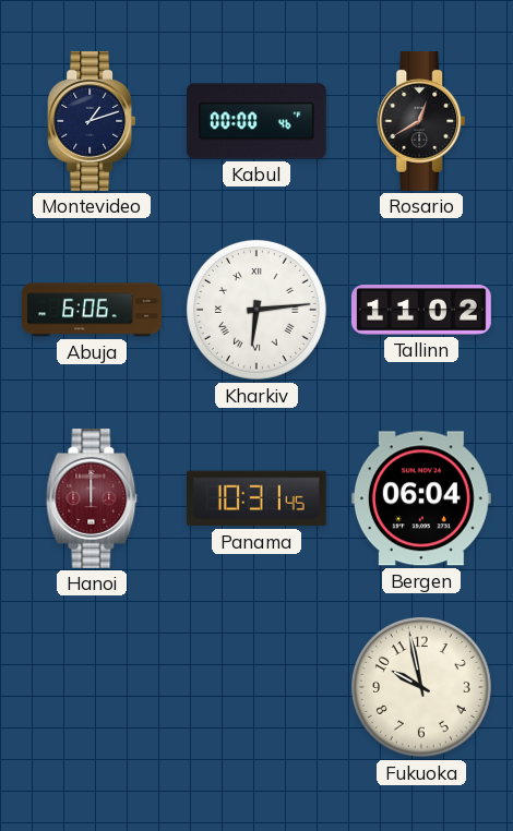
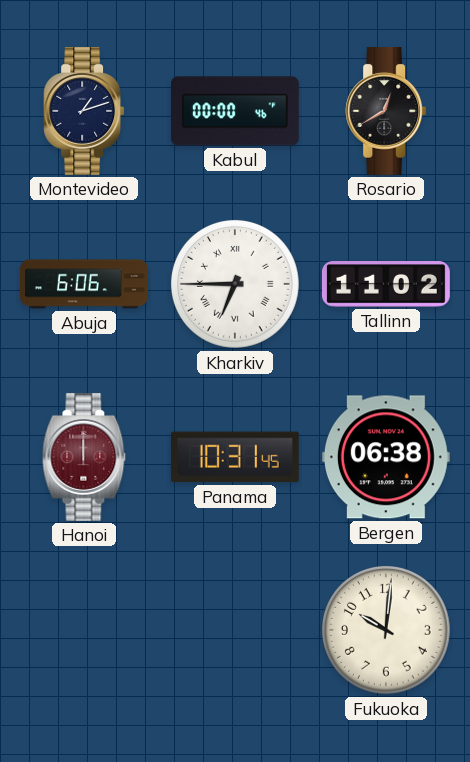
Kharkiv: 6:14 -> 6:45
Bergen: 06:04 -> 06:38
Fukuoka: 9:58 -> 10:01
